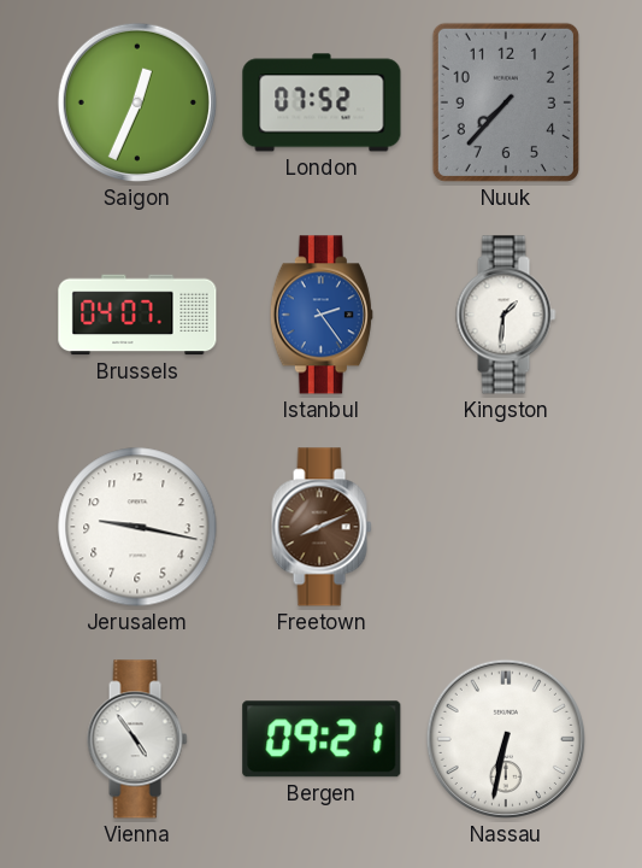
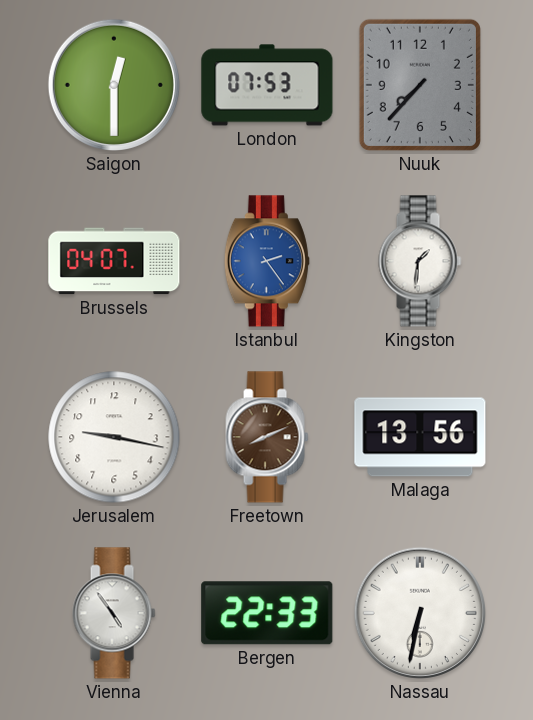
Saigon: 12:34 -> 12:30
London: 07:52 -> 07:53
Malaga: none -> 13:56
Bergen: 09:21 -> 22:33
